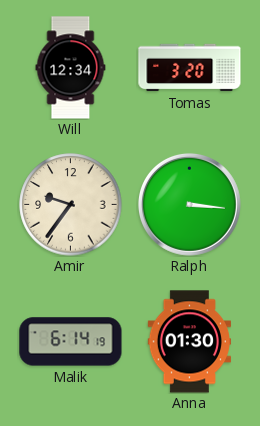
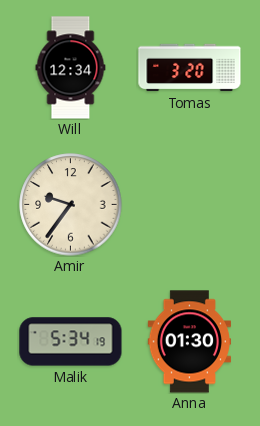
Ralph: 3:16 -> none
Malik: 6:14 -> 5:34
